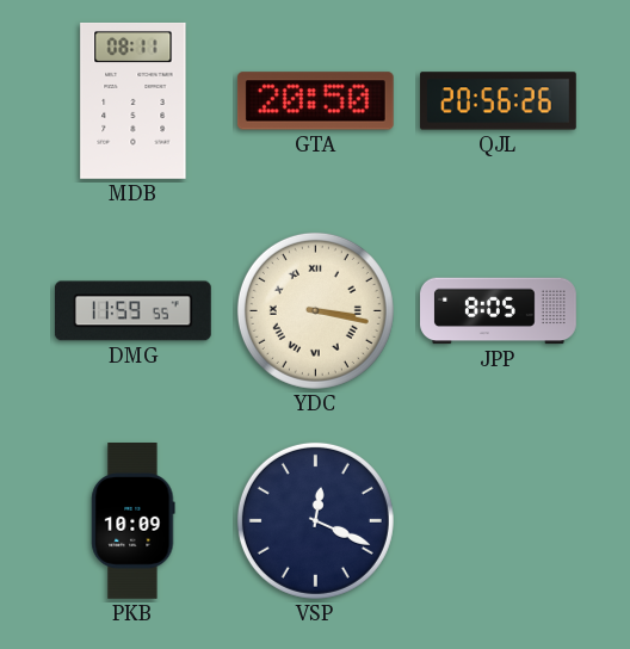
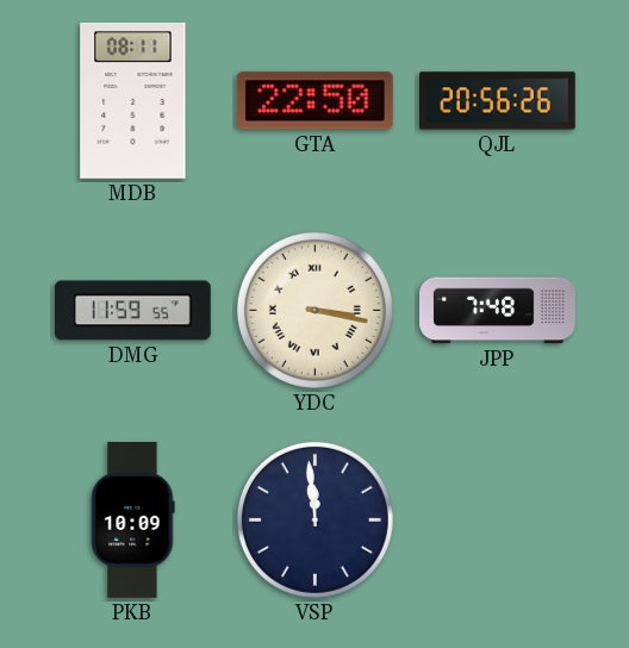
GTA: 20:50 -> 22:50
JPP: 8:05 -> 7:48
VSP: 12:19 -> 11:59
